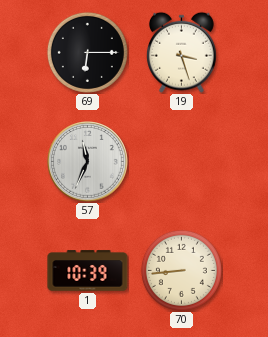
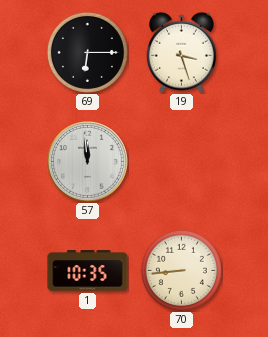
57: 11:34 -> 11:59
1: 10:39 -> 10:35
